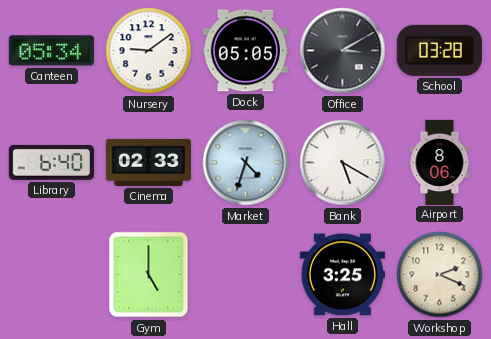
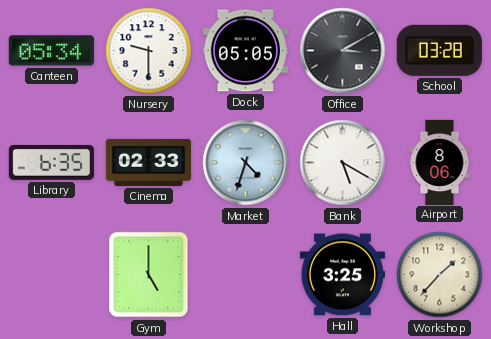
Nursery: 9:09 -> 9:30
Library: 6:40 -> 6:35
Workshop: 2:19 -> 1:37
